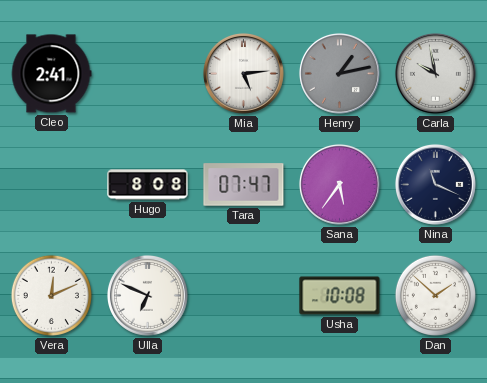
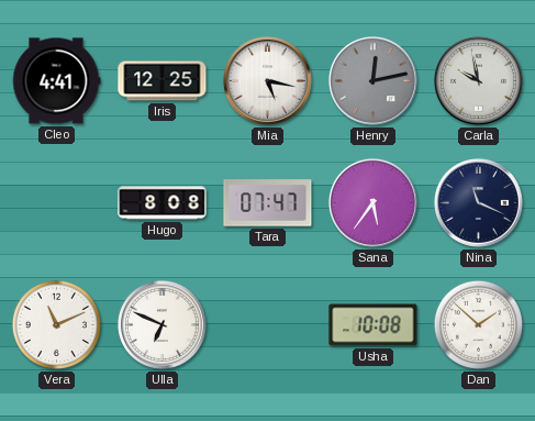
Cleo: 2:41 -> 4:41
Iris: none -> 12:25
Mia: 5:14 -> 5:17
Henry: 1:13 -> 12:13
Vera: 12:11 -> 11:11
